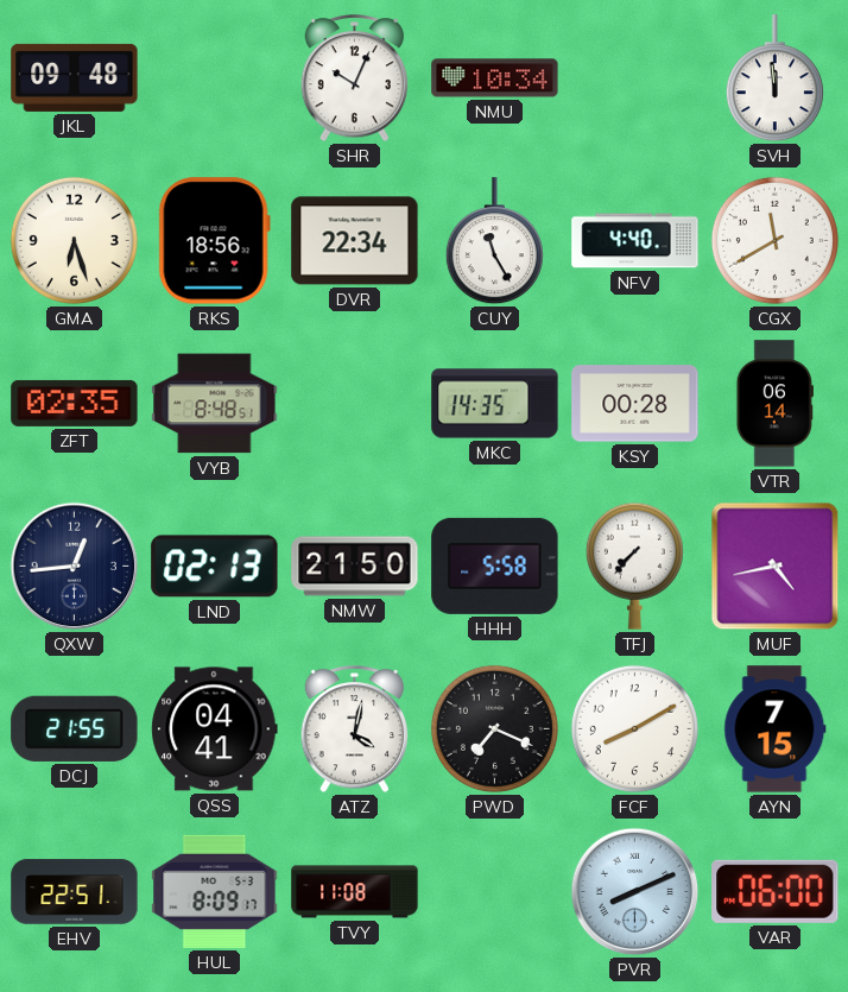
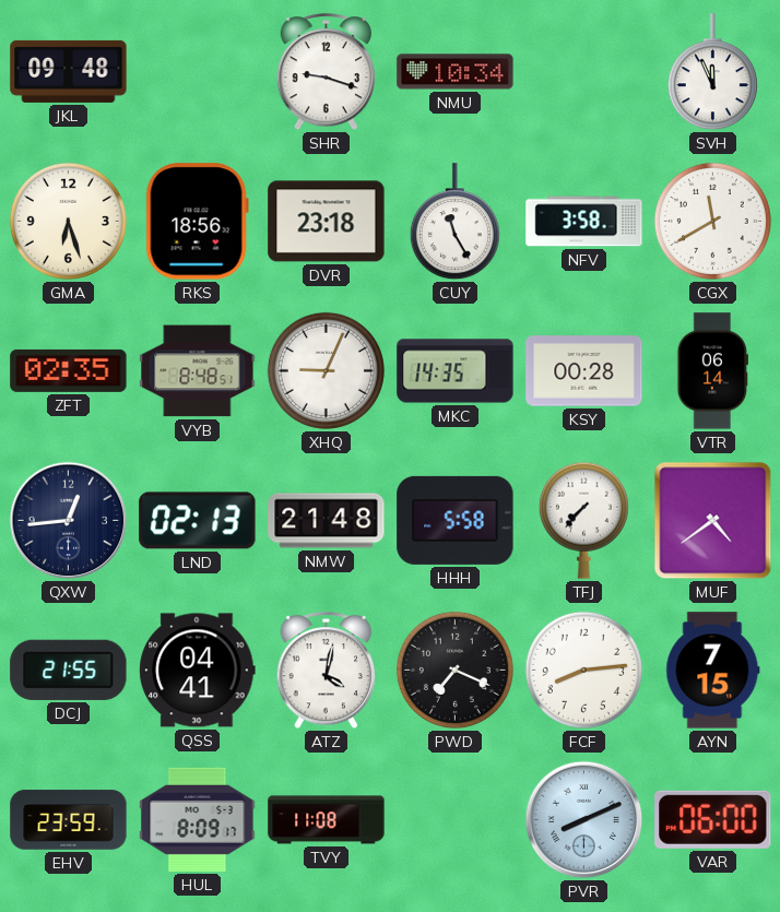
SHR: 10:04 -> 9:18
SVH: 11:59 -> 11:56
DVR: 22:34 -> 23:18
NFV: 4:40 -> 3:58
XHQ: none -> 9:04
NMW: 21:50 -> 21:48
MUF: 4:43 -> 4:39
FCF: 8:10 -> 8:14
EHV: 22:51 -> 23:59
